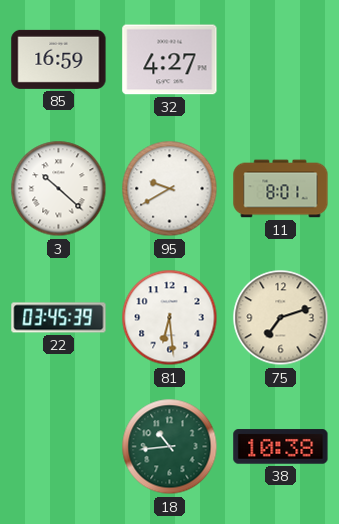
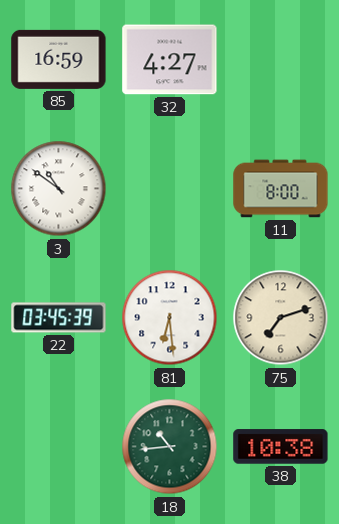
3: 10:22 -> 10:51
95: 9:40 -> none
11: 8:01 -> 8:00
